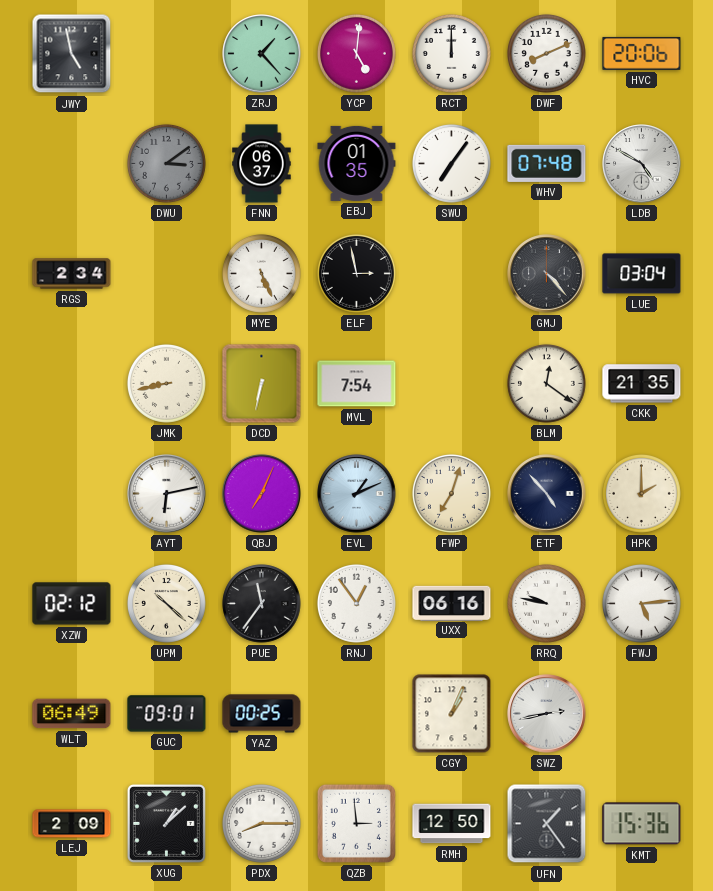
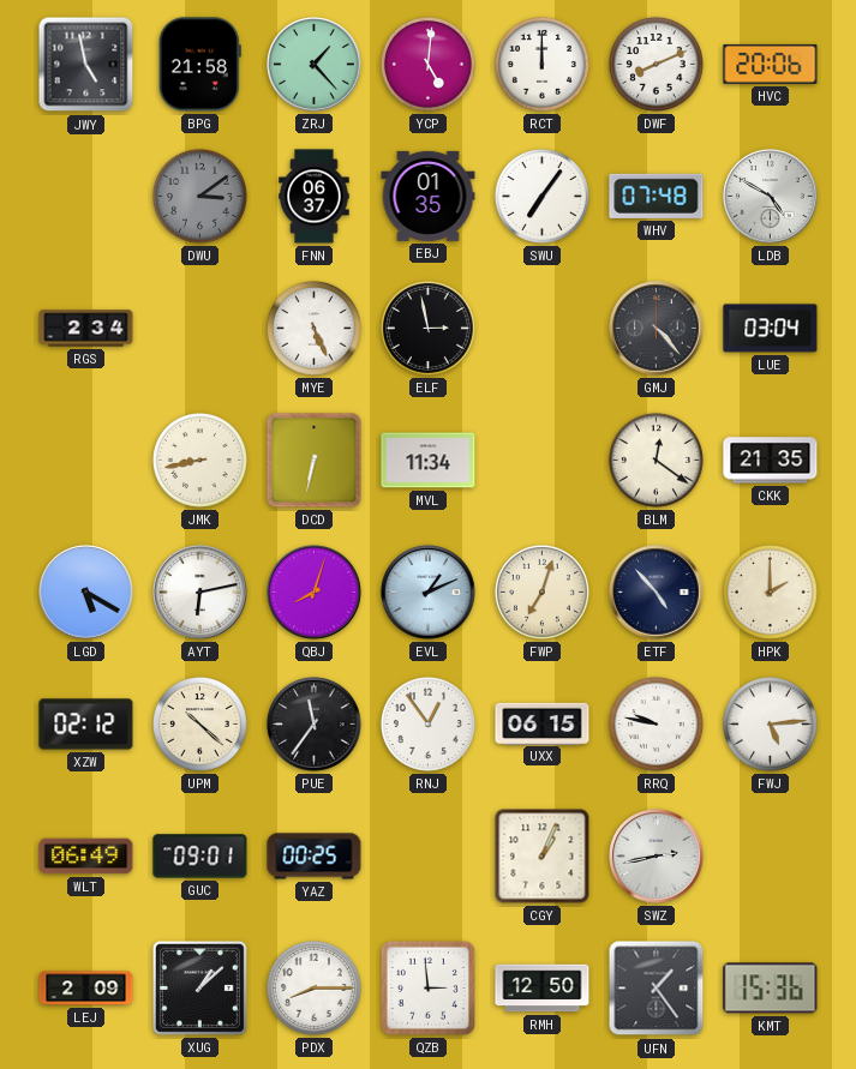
BPG: none -> 21:58
MVL: 7:54 -> 11:34
LGD: none -> 5:20
QBJ: 7:04 -> 8:03
UXX: 06:16 -> 06:15
